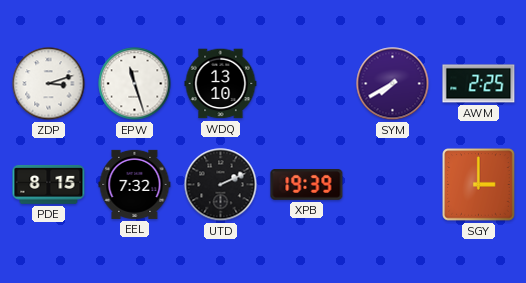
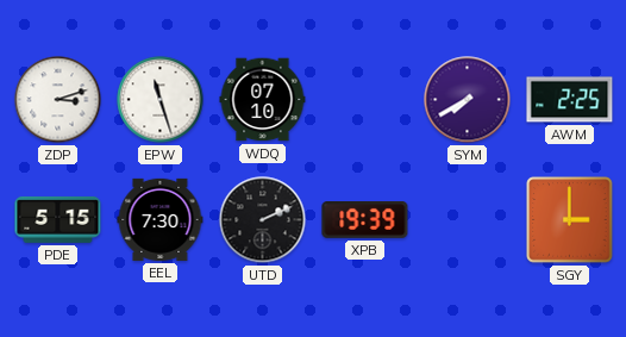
WDQ: 13:10 -> 07:10
PDE: 8:15 -> 5:15
EEL: 7:32 -> 7:30
